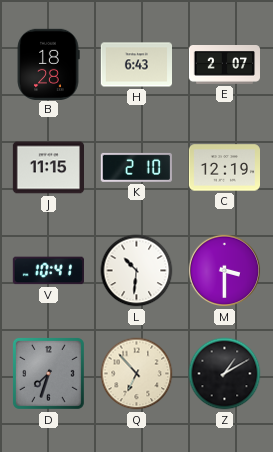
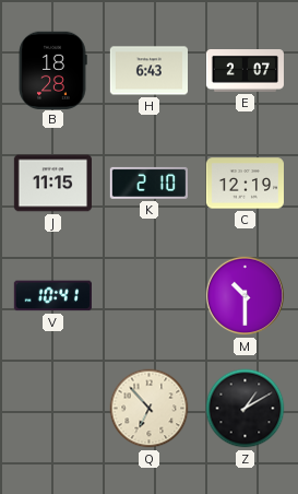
L: 10:31 -> none
M: 3:30 -> 10:30
D: 7:33 -> none
